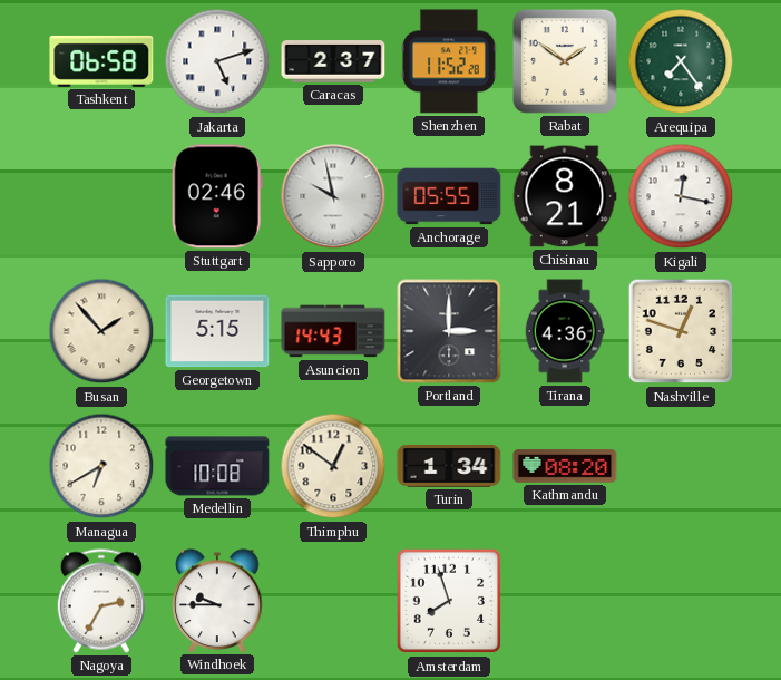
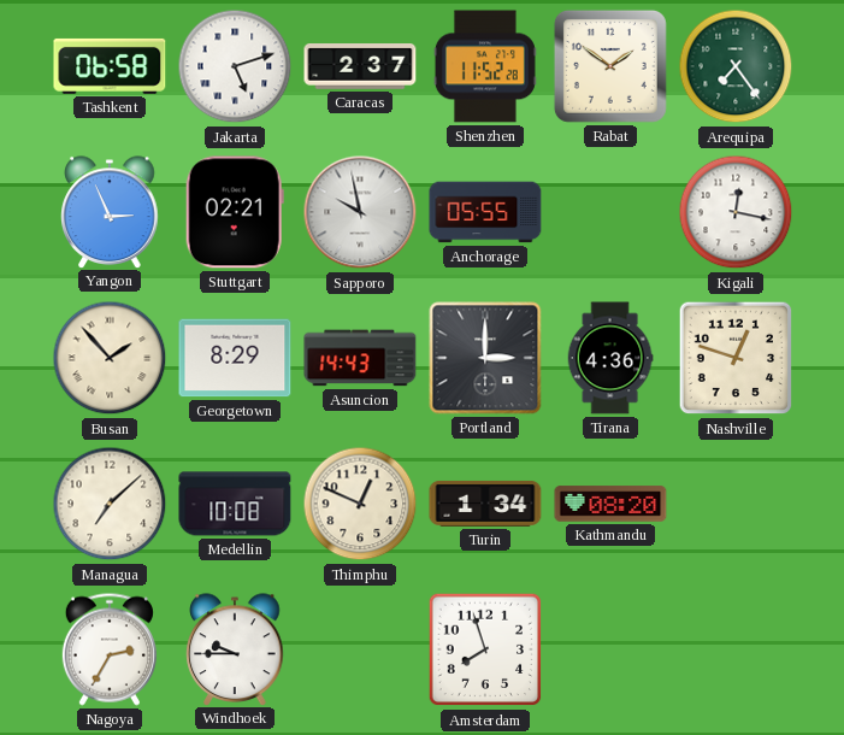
Yangon: none -> 2:56
Stuttgart: 02:46 -> 02:21
Chisinau: 8:21 -> none
Georgetown: 5:15 -> 8:29
Managua: 6:40 -> 7:08
Thimphu: 12:51 -> 12:49
